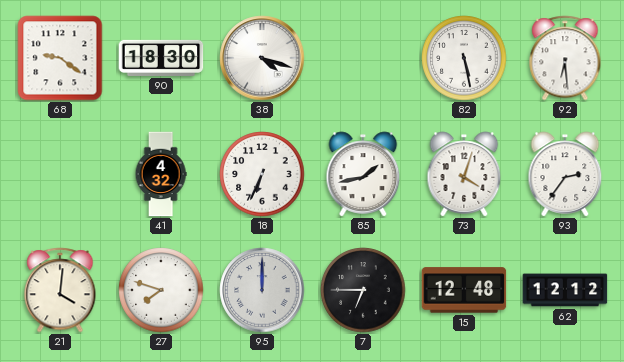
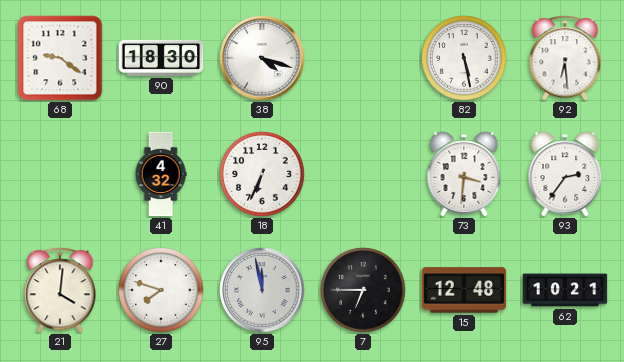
85: 1:43 -> none
73: 4:03 -> 3:31
95: 12:00 -> 11:58
62: 12:12 -> 10:21
